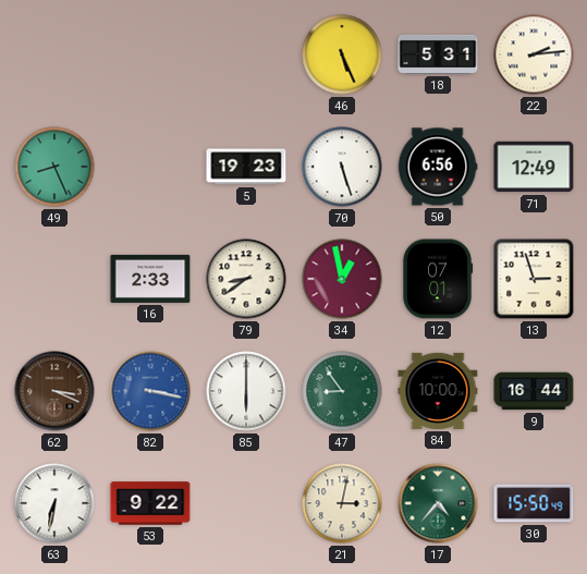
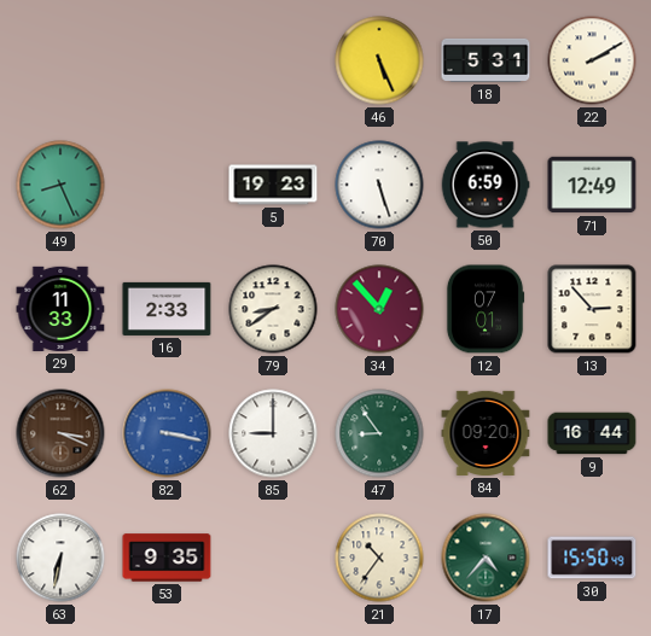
22: 2:14 -> 2:10
50: 6:56 -> 6:59
29: none -> 11:33
34: 12:58 -> 12:53
13: 2:57 -> 2:53
85: 6:00 -> 9:00
84: 10:00 -> 09:20
53: 9:22 -> 9:35
21: 3:02 -> 10:36
